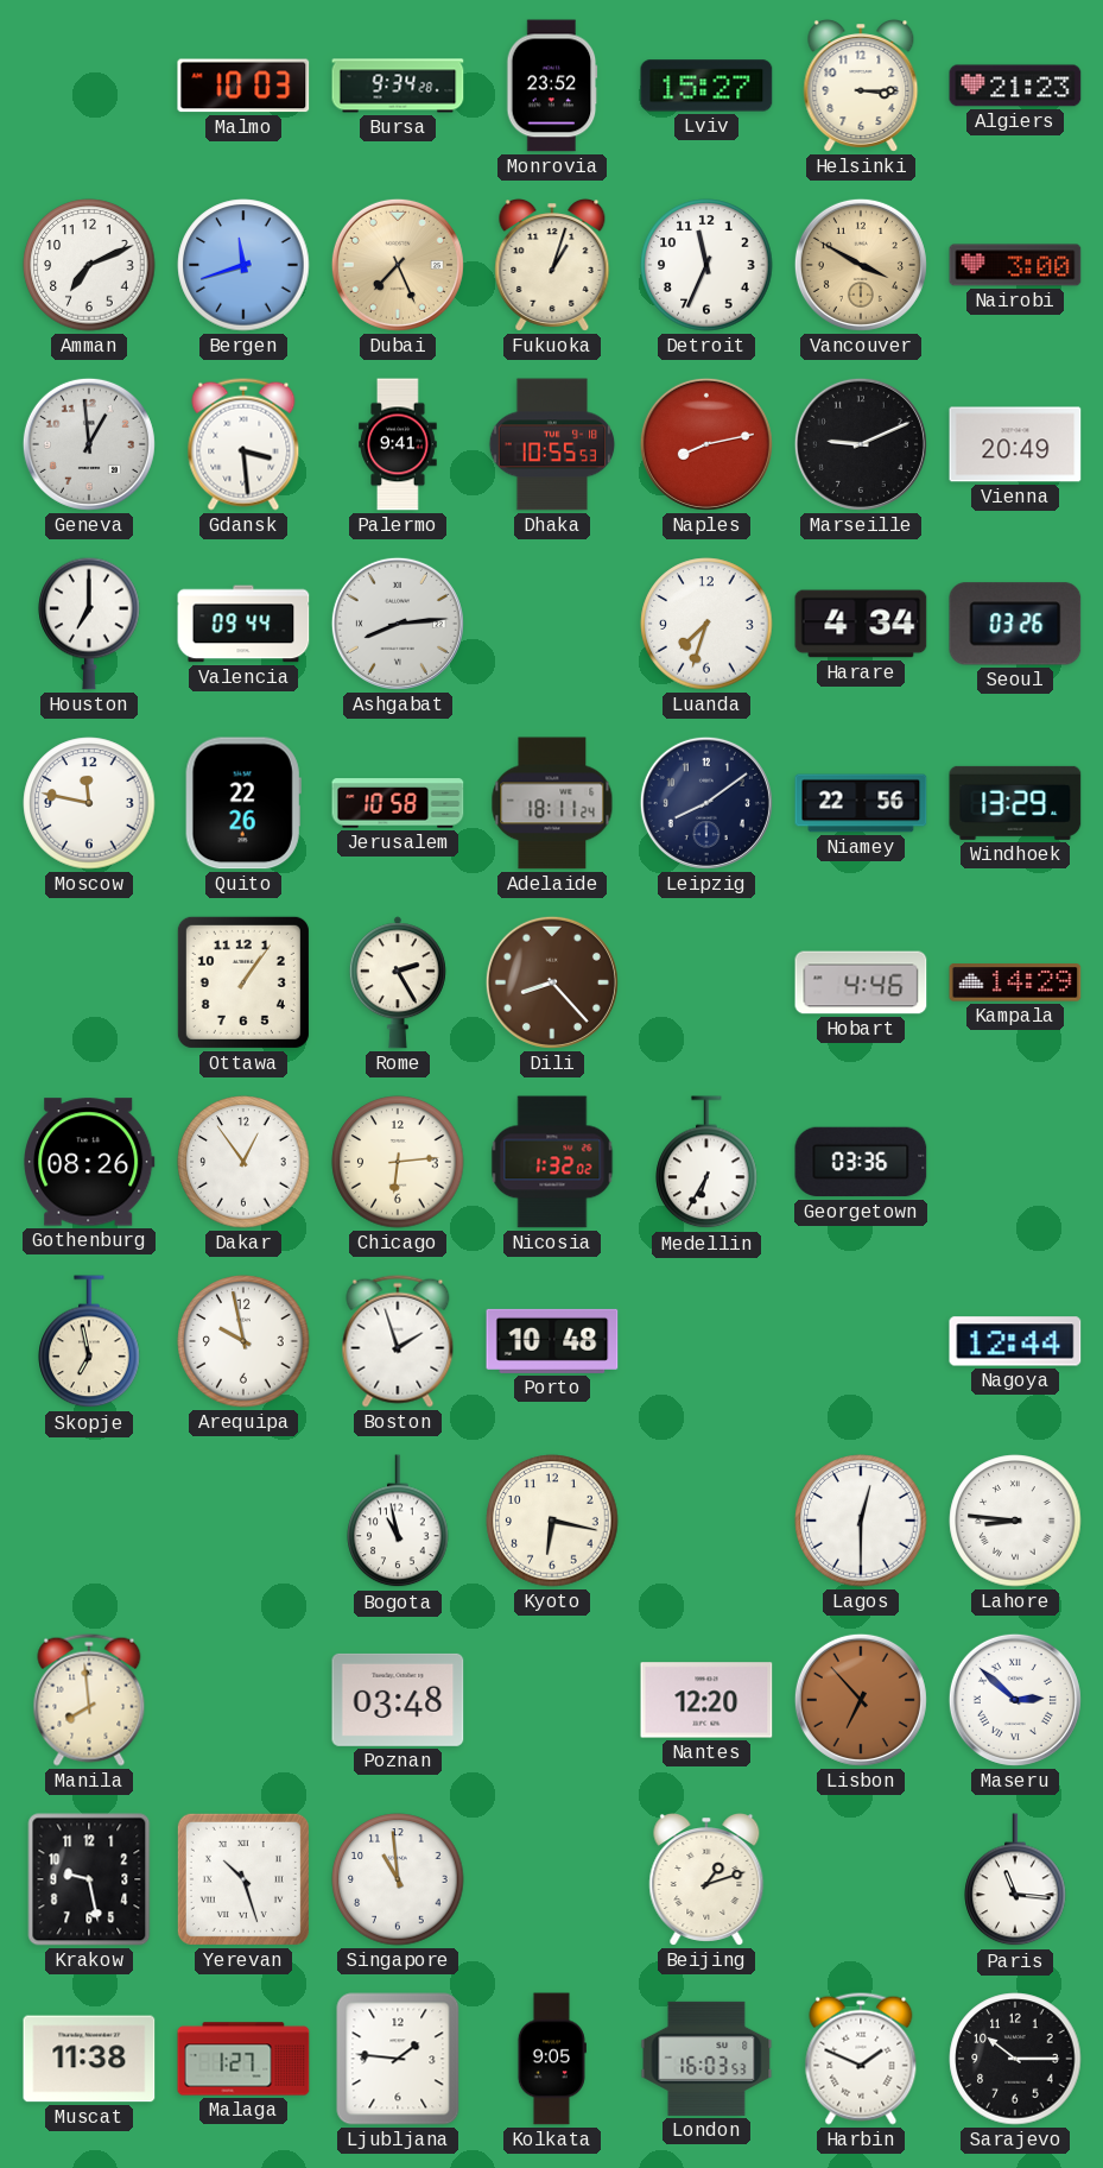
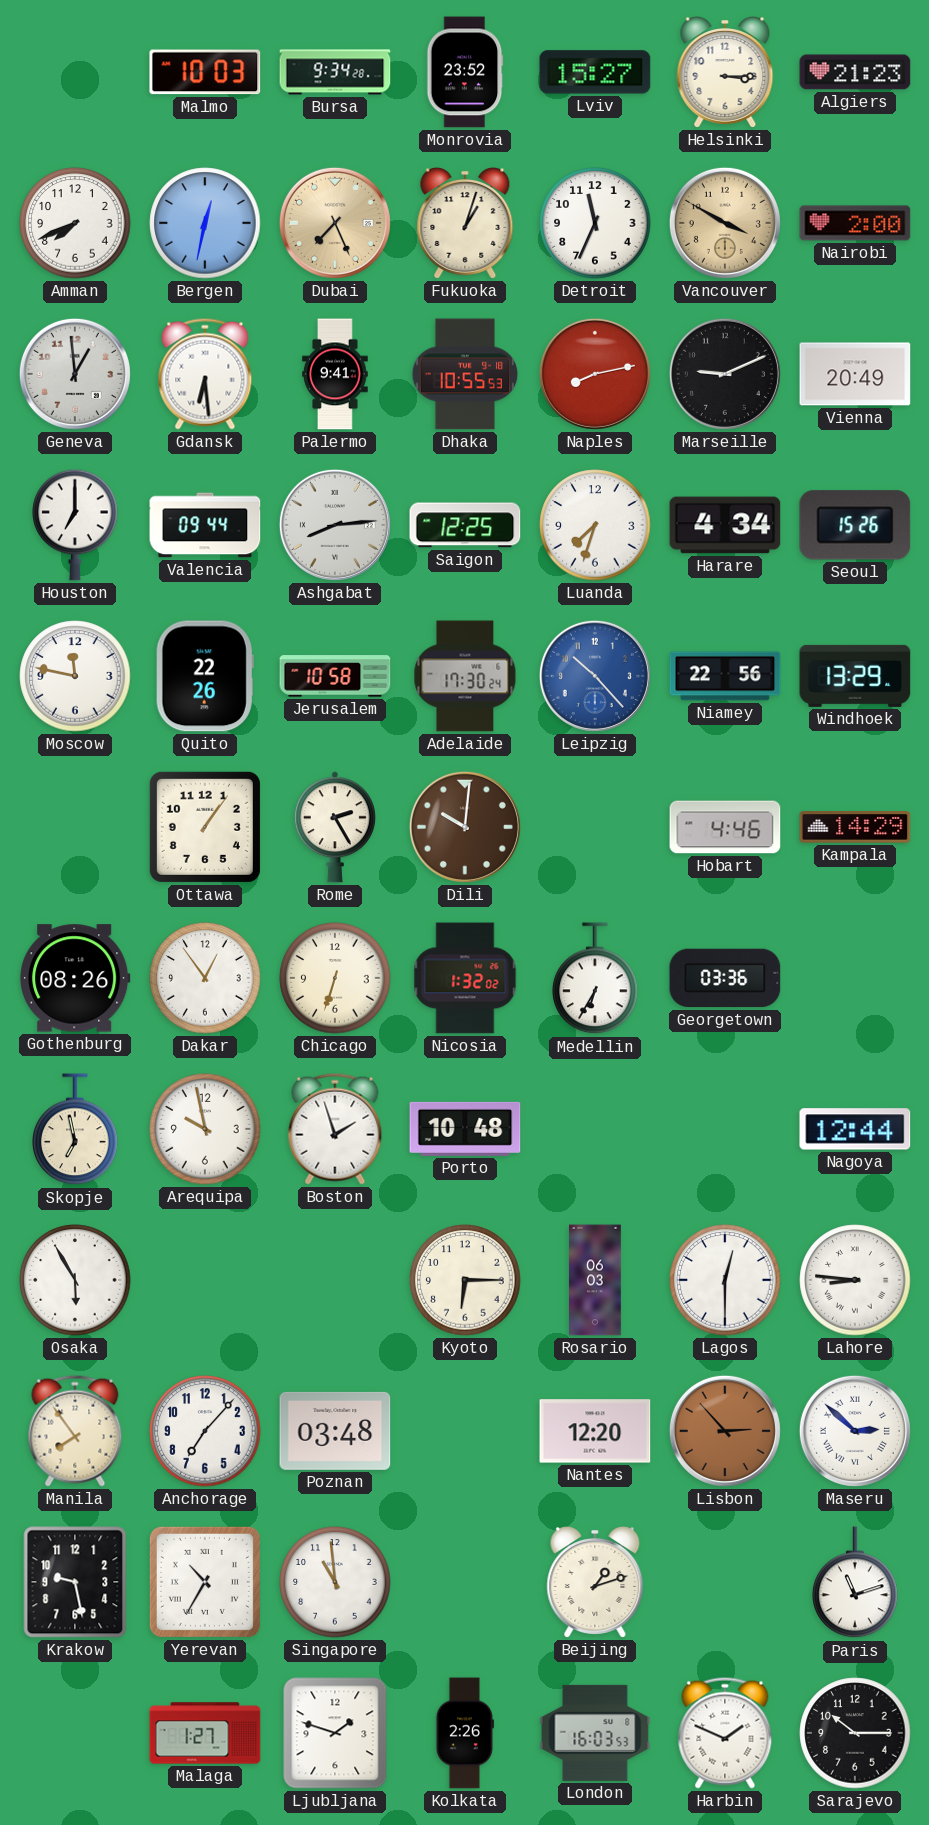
Amman: 7:11 -> 7:41
Bergen: 11:42 -> 12:32
Nairobi: 3:00 -> 2:00
Gdansk: 3:29 -> 6:29
Saigon: none -> 12:25
Seoul: 03:26 -> 15:26
Adelaide: 18:11 -> 17:30
Leipzig: 8:09 -> 10:23
Leipzig dial: navy -> blue
Dili: 8:23 -> 10:01
Chicago: 6:14 -> 6:33
Osaka: none -> 5:55
Bogota: 10:58 -> none
Kyoto: 6:17 -> 6:15
Rosario: none -> 06:03
Manila: 7:59 -> 7:54
Anchorage: none -> 7:07
Lisbon: 6:53 -> 2:53
Yerevan: 10:27 -> 10:35
Paris: 11:16 -> 11:12
Muscat: 11:38 -> none
Ljubljana: 1:46 -> 1:48
Kolkata: 9:05 -> 2:26
